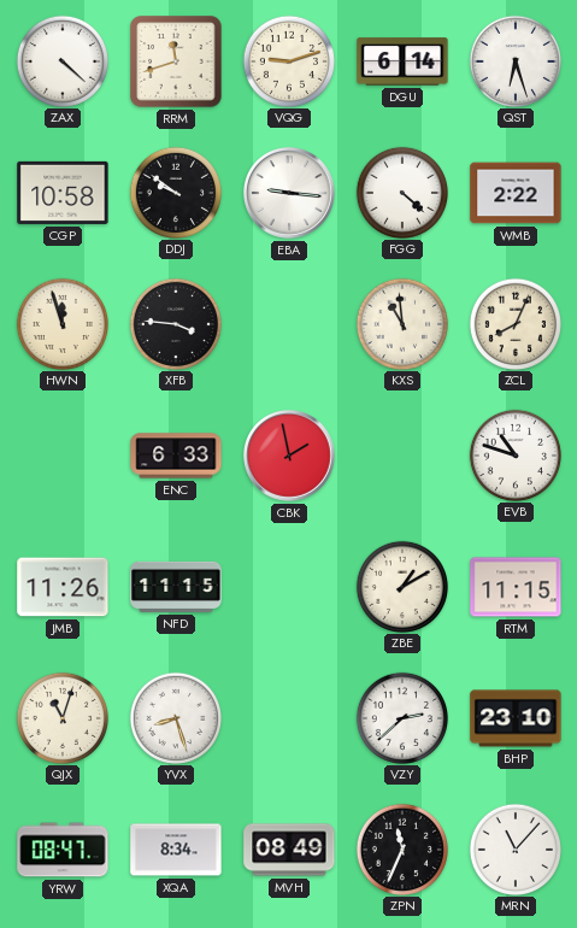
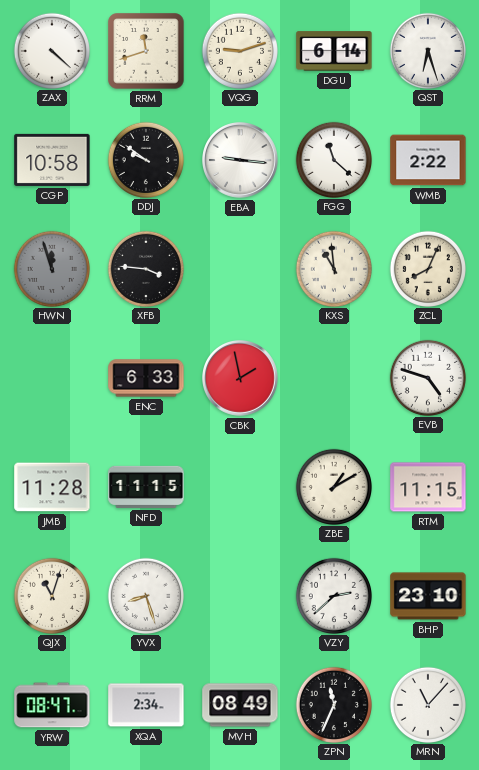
FGG: 4:22 -> 11:22
HWN dial: cream -> grey
EVB: 10:48 -> 4:48
JMB: 11:26 -> 11:28
XQA: 8:34 -> 2:34
